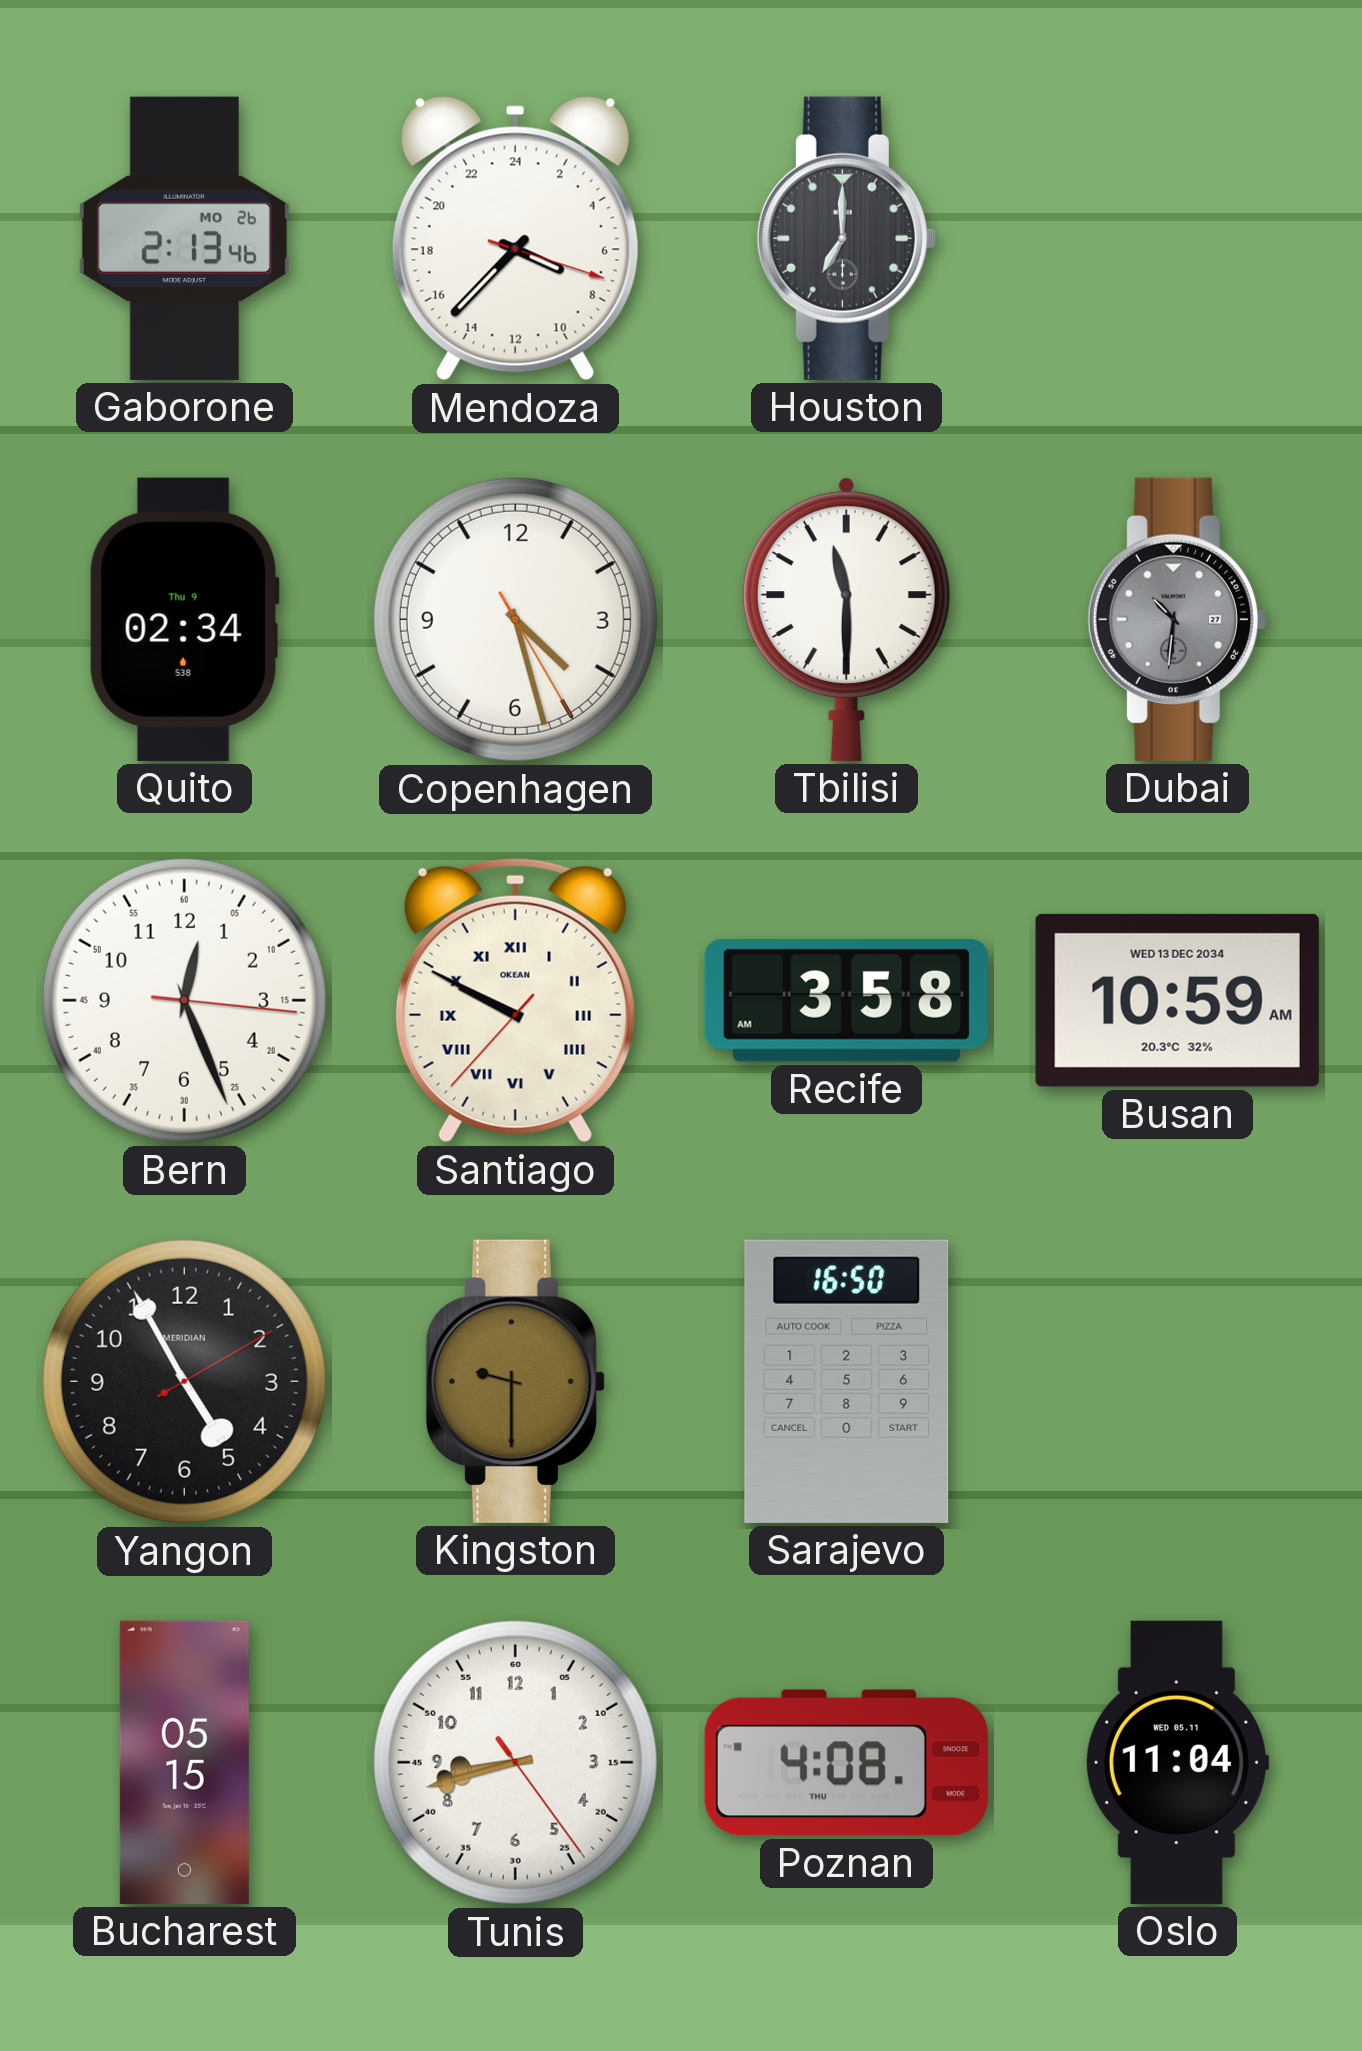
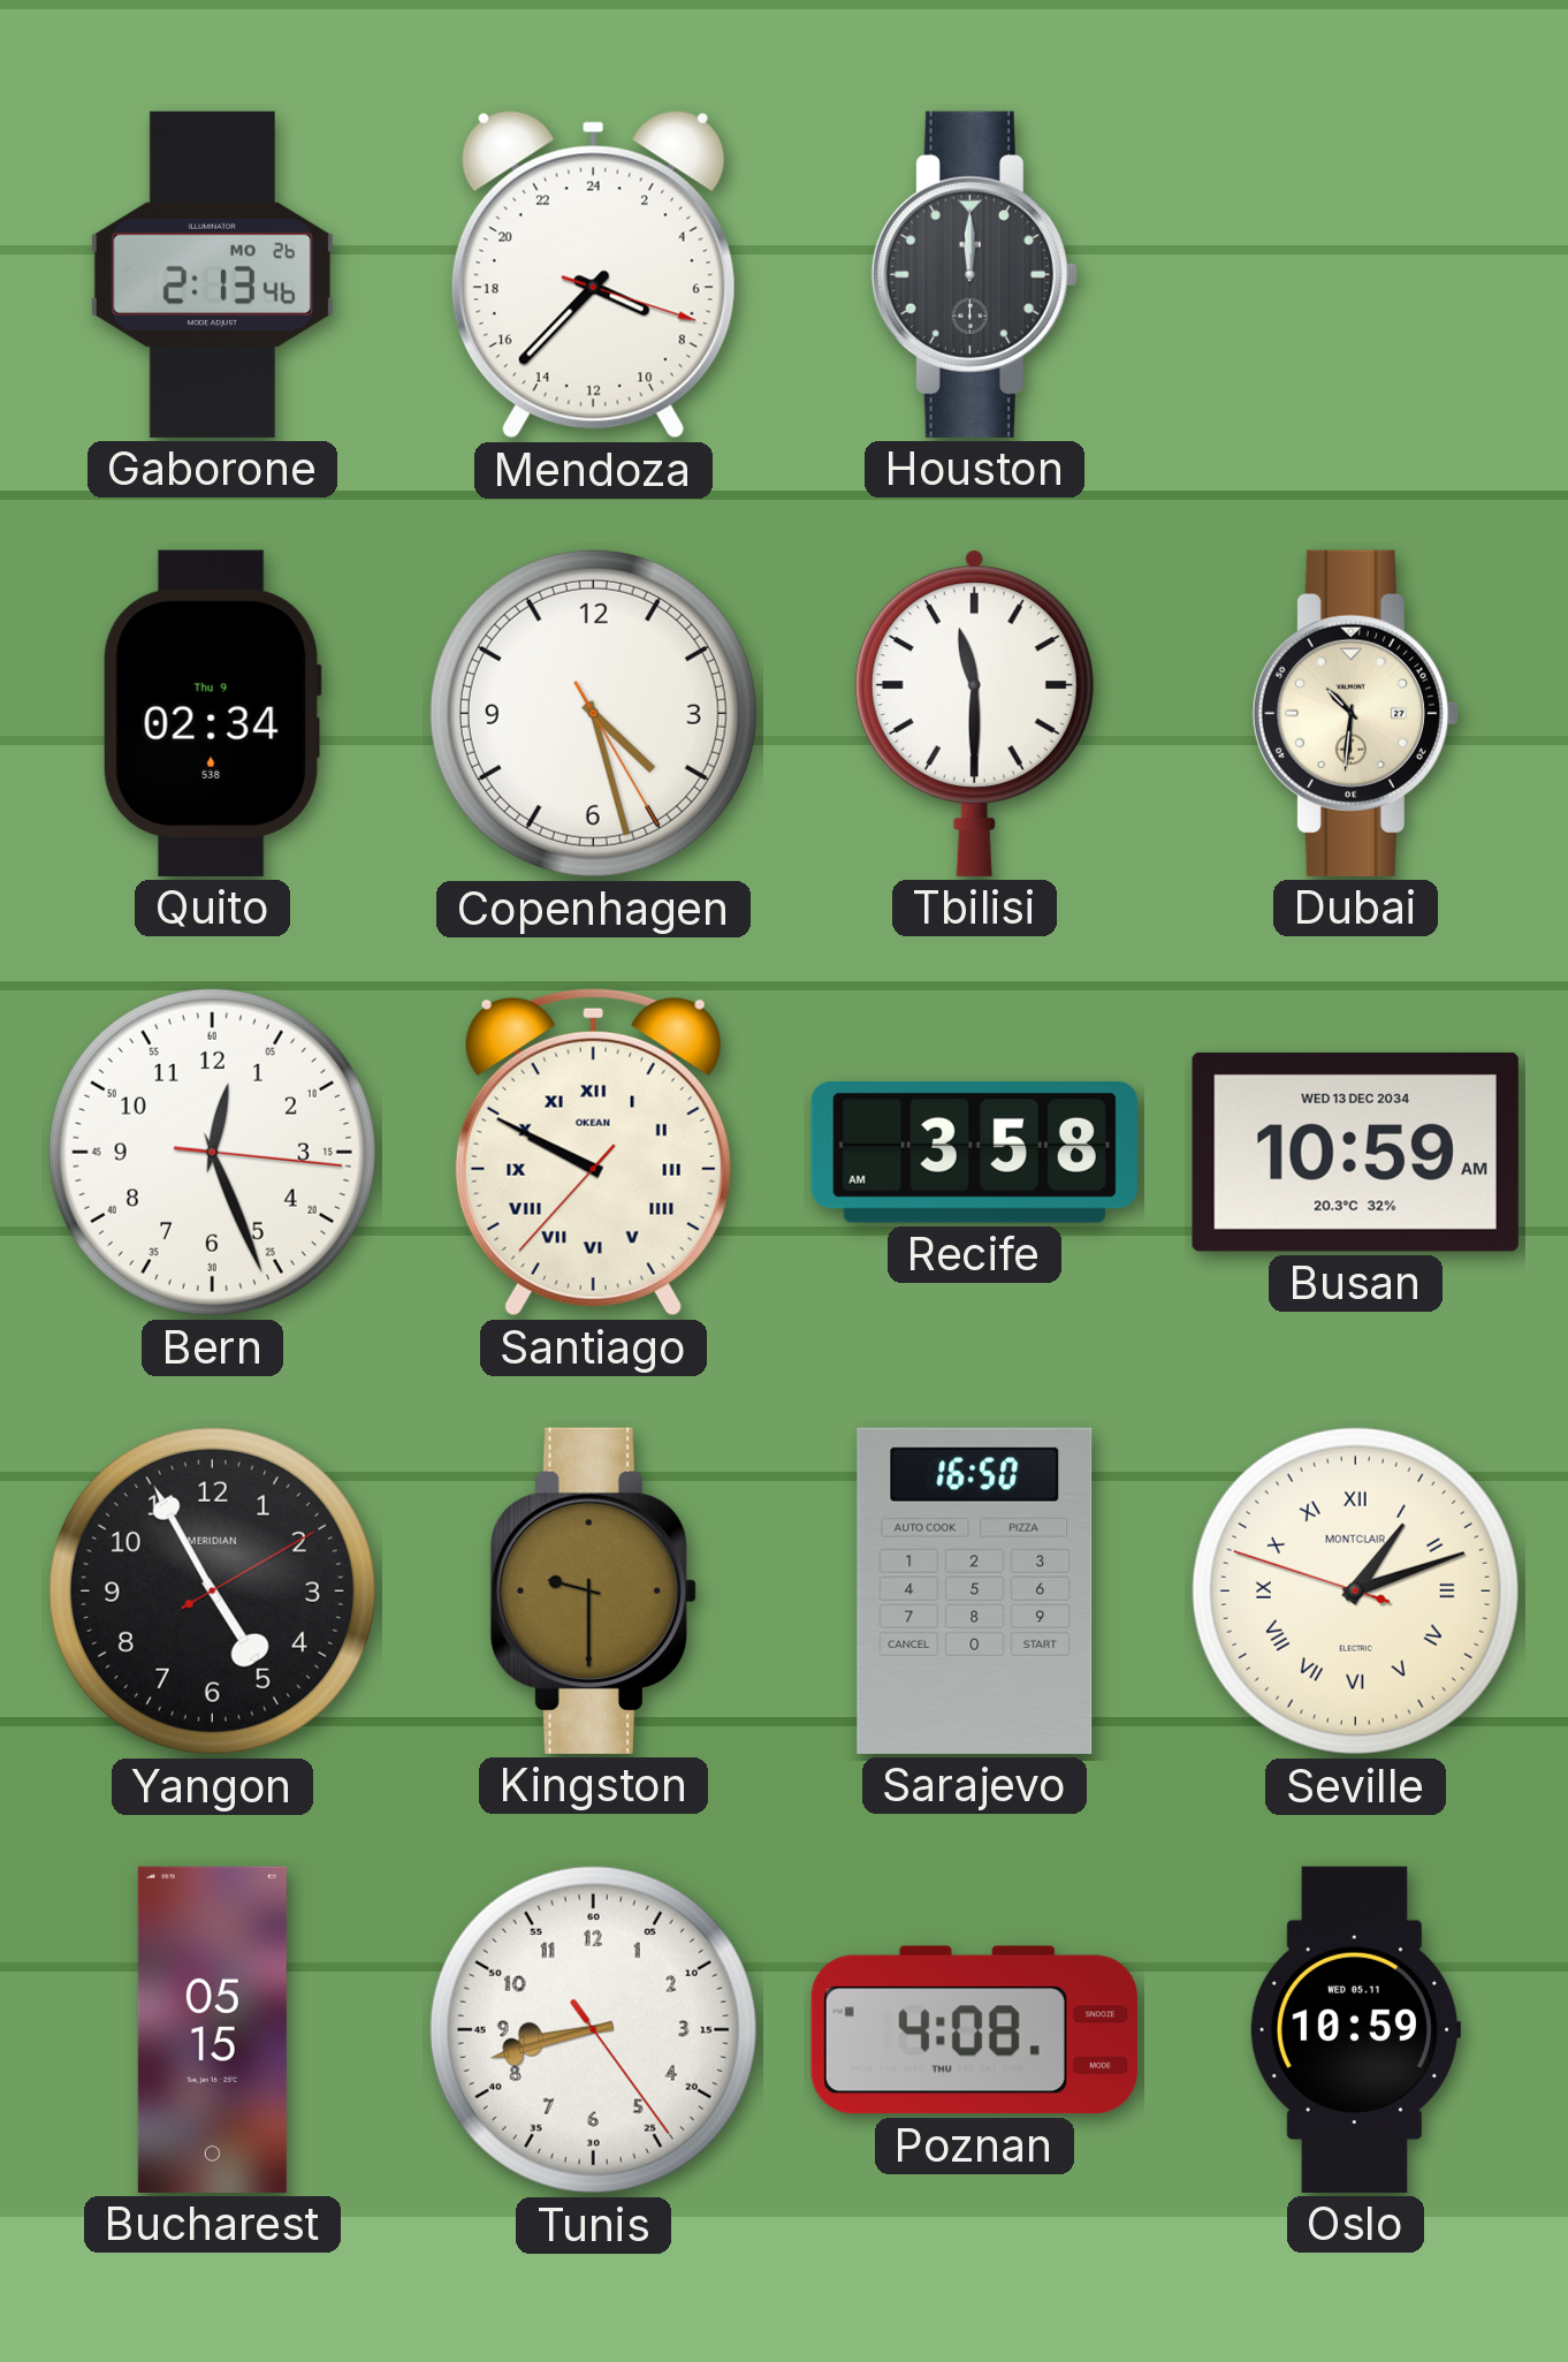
Houston: 7:00 -> 12:00
Dubai dial: grey -> cream
Seville: none -> 1:11
Oslo: 11:04 -> 10:59
